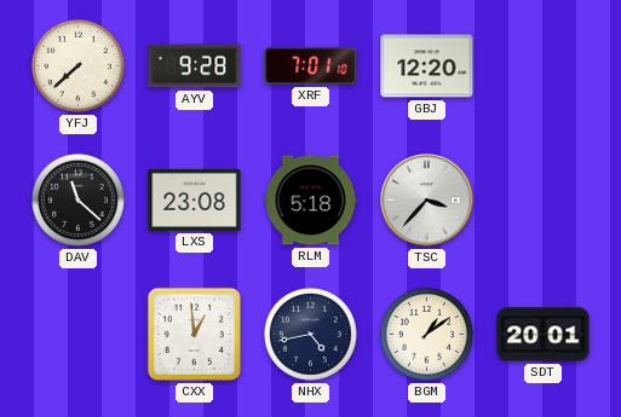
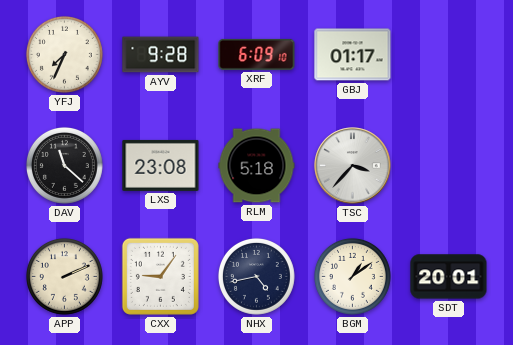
YFJ: 7:38 -> 7:34
XRF: 7:01 -> 6:09
GBJ: 12:20 -> 01:17
APP: none -> 2:11
CXX: 12:59 -> 9:06
